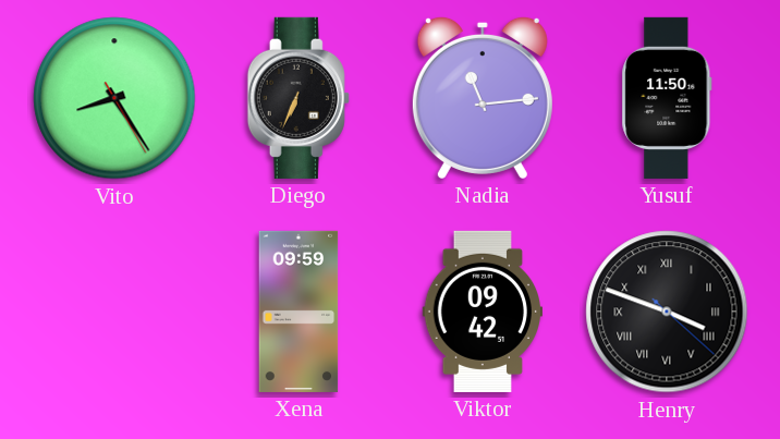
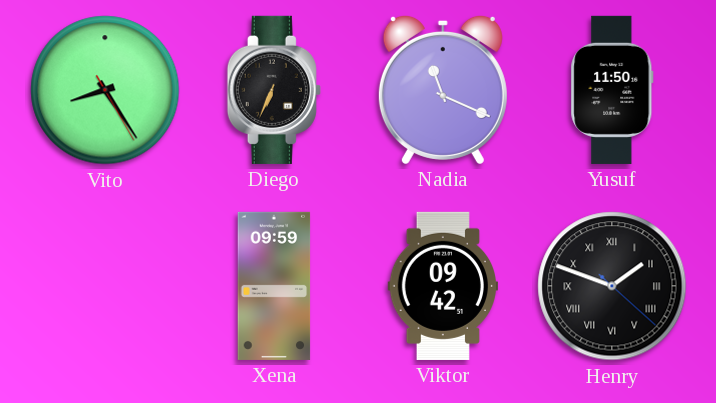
Nadia: 11:14 -> 11:19
Henry: 3:48 -> 1:48
